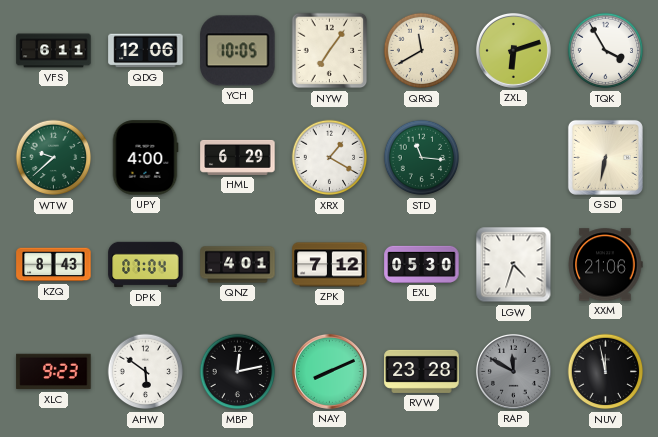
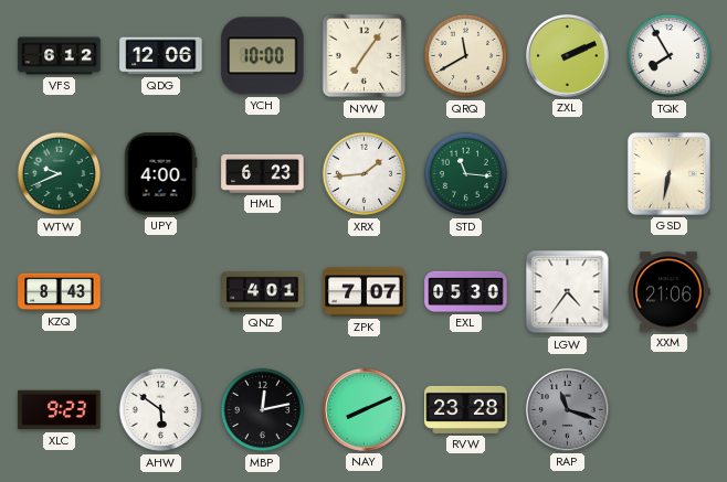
VFS: 6:11 -> 6:12
YCH: 10:05 -> 10:00
ZXL: 6:12 -> 2:11
TQK: 3:55 -> 7:55
WTW: 9:38 -> 9:41
HML: 6:29 -> 6:23
XRX: 1:20 -> 1:44
DPK: 07:04 -> none
ZPK: 7:12 -> 7:07
LGW: 4:33 -> 4:36
RAP: 11:50 -> 11:18
NUV: 11:58 -> none
